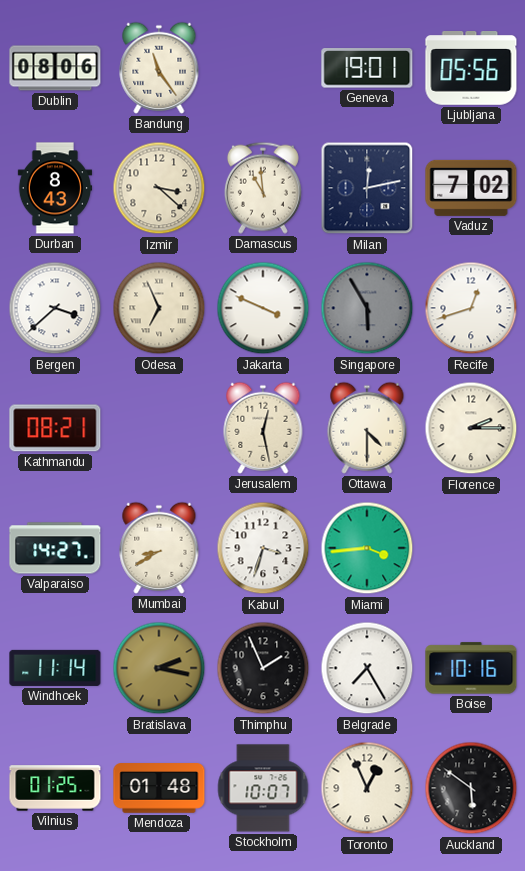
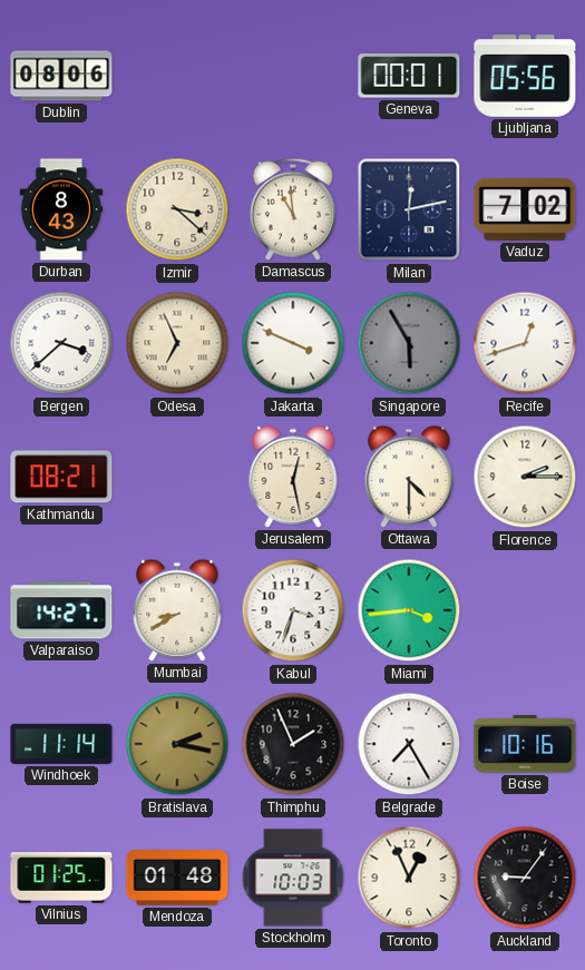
Bandung: 11:24 -> none
Geneva: 19:01 -> 00:01
Stockholm: 10:07 -> 10:03
Auckland: 5:51 -> 9:06
